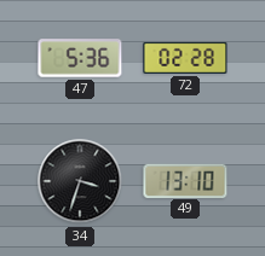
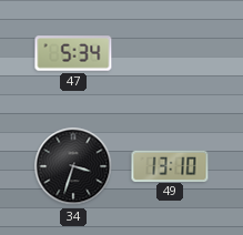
47: 5:36 -> 5:34
72: 02:28 -> none
